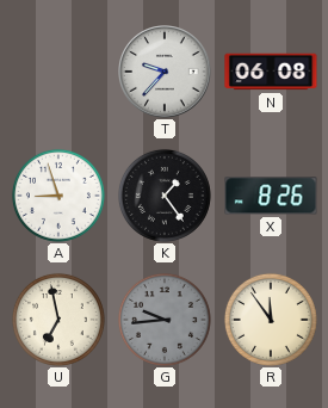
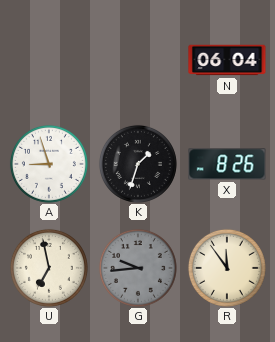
T: 9:37 -> none
N: 06:08 -> 06:04
K: 1:24 -> 1:33
